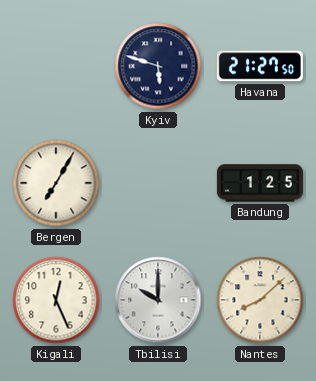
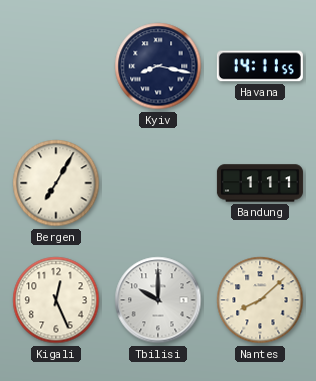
Kyiv: 5:48 -> 8:17
Havana: 21:27 -> 14:11
Bandung: 1:25 -> 1:11
